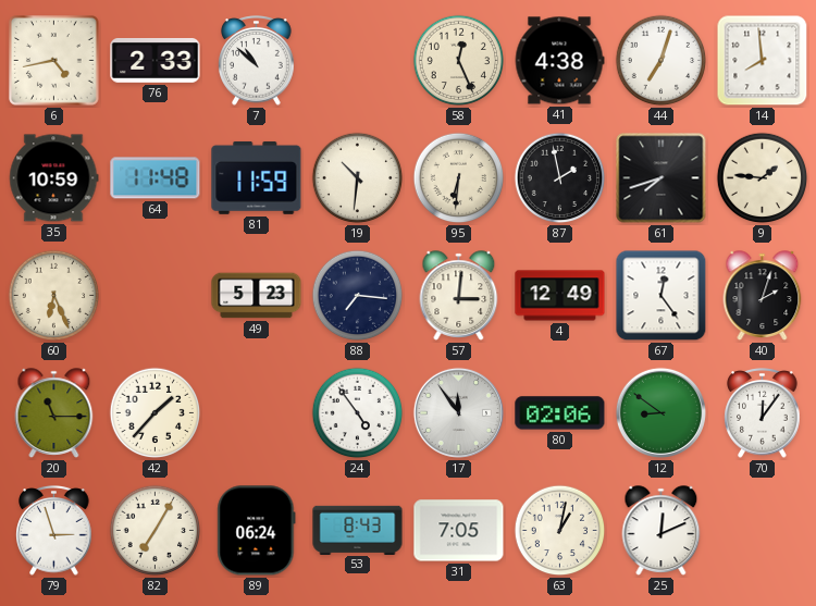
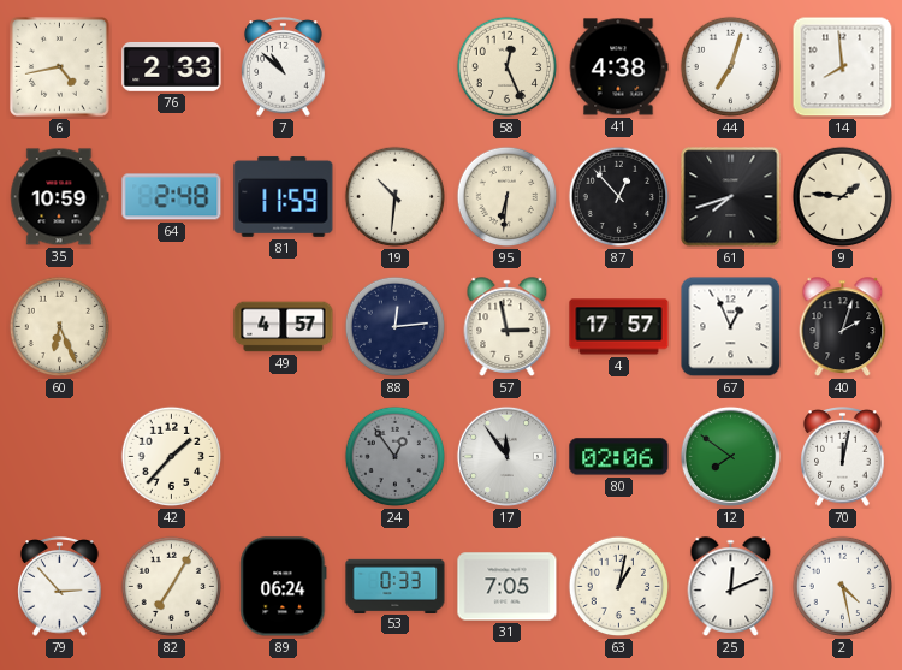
64: 11:48 -> 2:48
87: 1:58 -> 12:53
49: 5:23 -> 4:57
88: 7:16 -> 12:14
57: 3:01 -> 2:58
4: 12:49 -> 17:57
67: 12:24 -> 12:56
20: 11:15 -> none
24: 4:54 -> 12:54
24 dial: white -> grey
12: 8:51 -> 7:51
70: 12:06 -> 12:02
79: 2:57 -> 2:53
53: 8:43 -> 0:33
2: none -> 4:28
